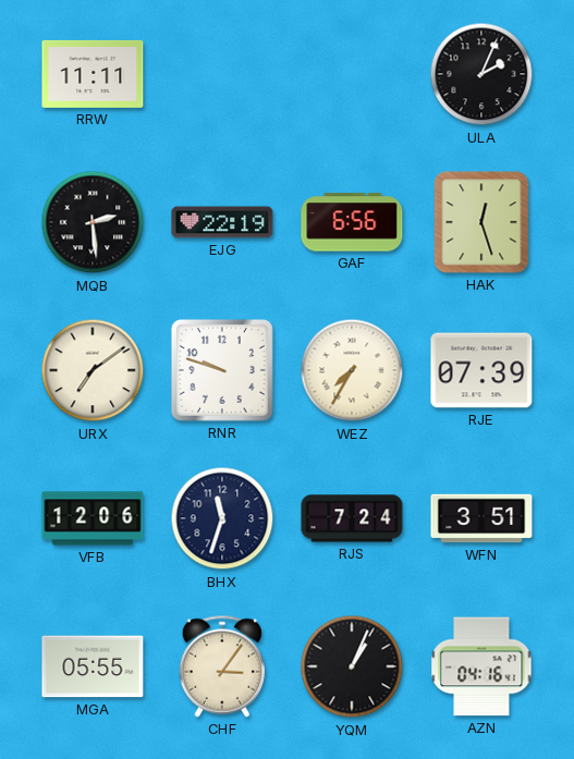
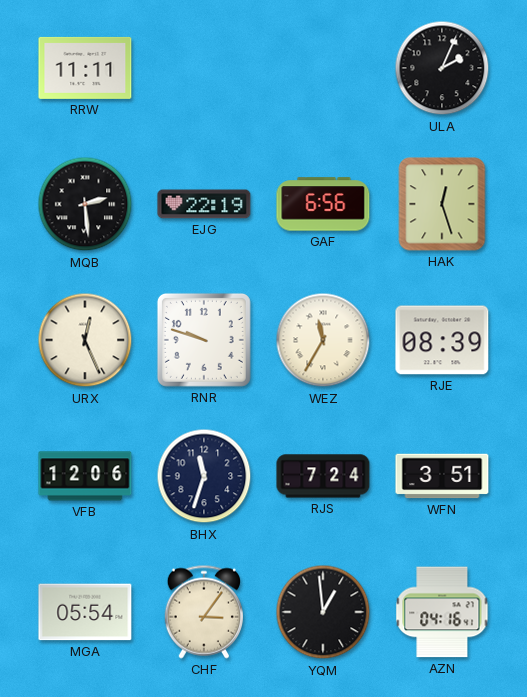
URX: 7:09 -> 12:26
WEZ: 7:35 -> 11:35
RJE: 07:39 -> 08:39
MGA: 05:55 -> 05:54
YQM: 1:04 -> 12:59
